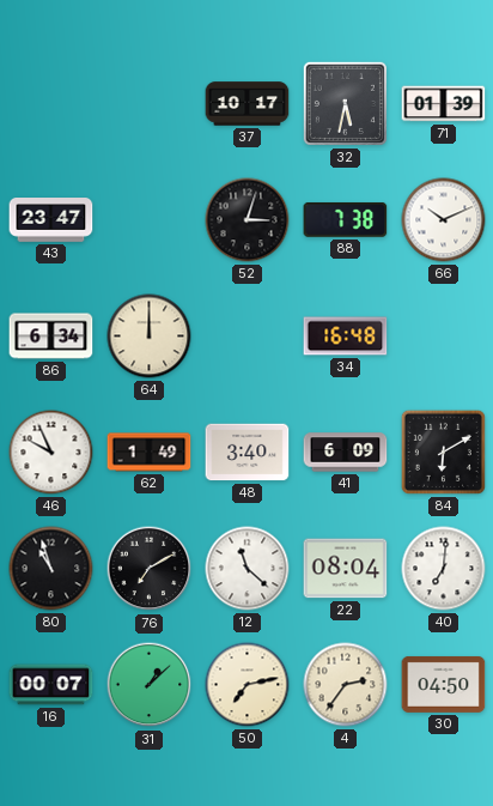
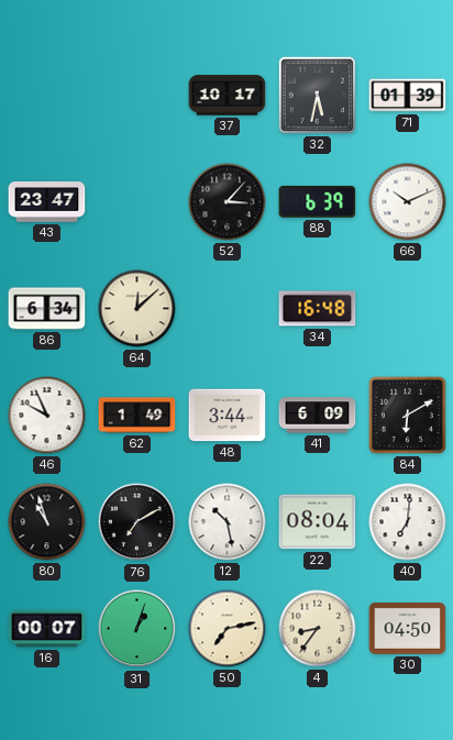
52: 3:03 -> 3:07
88: 7:38 -> 6:39
64: 12:00 -> 12:08
48: 3:40 -> 3:44
12: 11:22 -> 10:28
31: 1:08 -> 1:03
4: 2:36 -> 8:36
